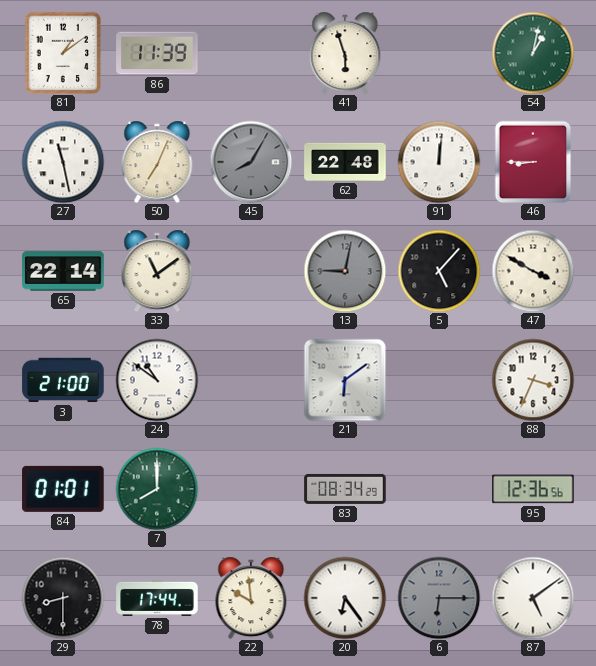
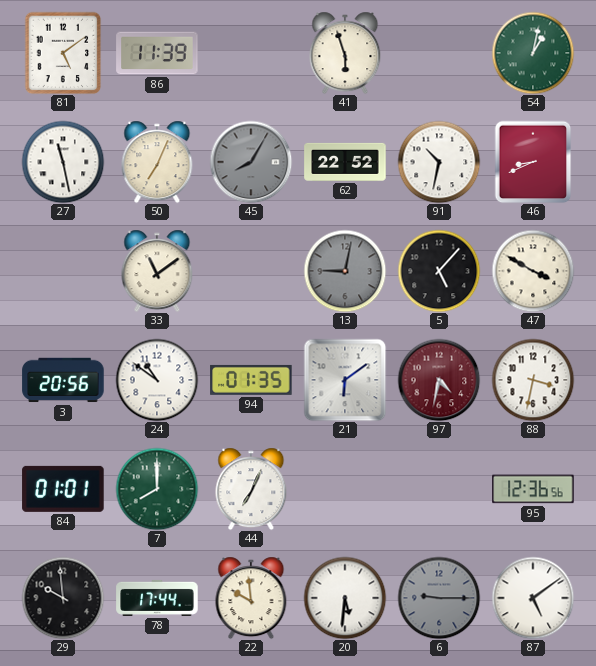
81: 1:09 -> 5:09
62: 22:48 -> 22:52
91: 12:01 -> 10:32
46: 8:45 -> 8:41
65: 22:14 -> none
3: 21:00 -> 20:56
94: none -> 01:35
97: none -> 4:32
88: 3:34 -> 3:32
44: none -> 7:04
83: 08:34 -> none
29: 8:30 -> 9:59
20: 6:24 -> 5:31
6: 6:15 -> 9:15
